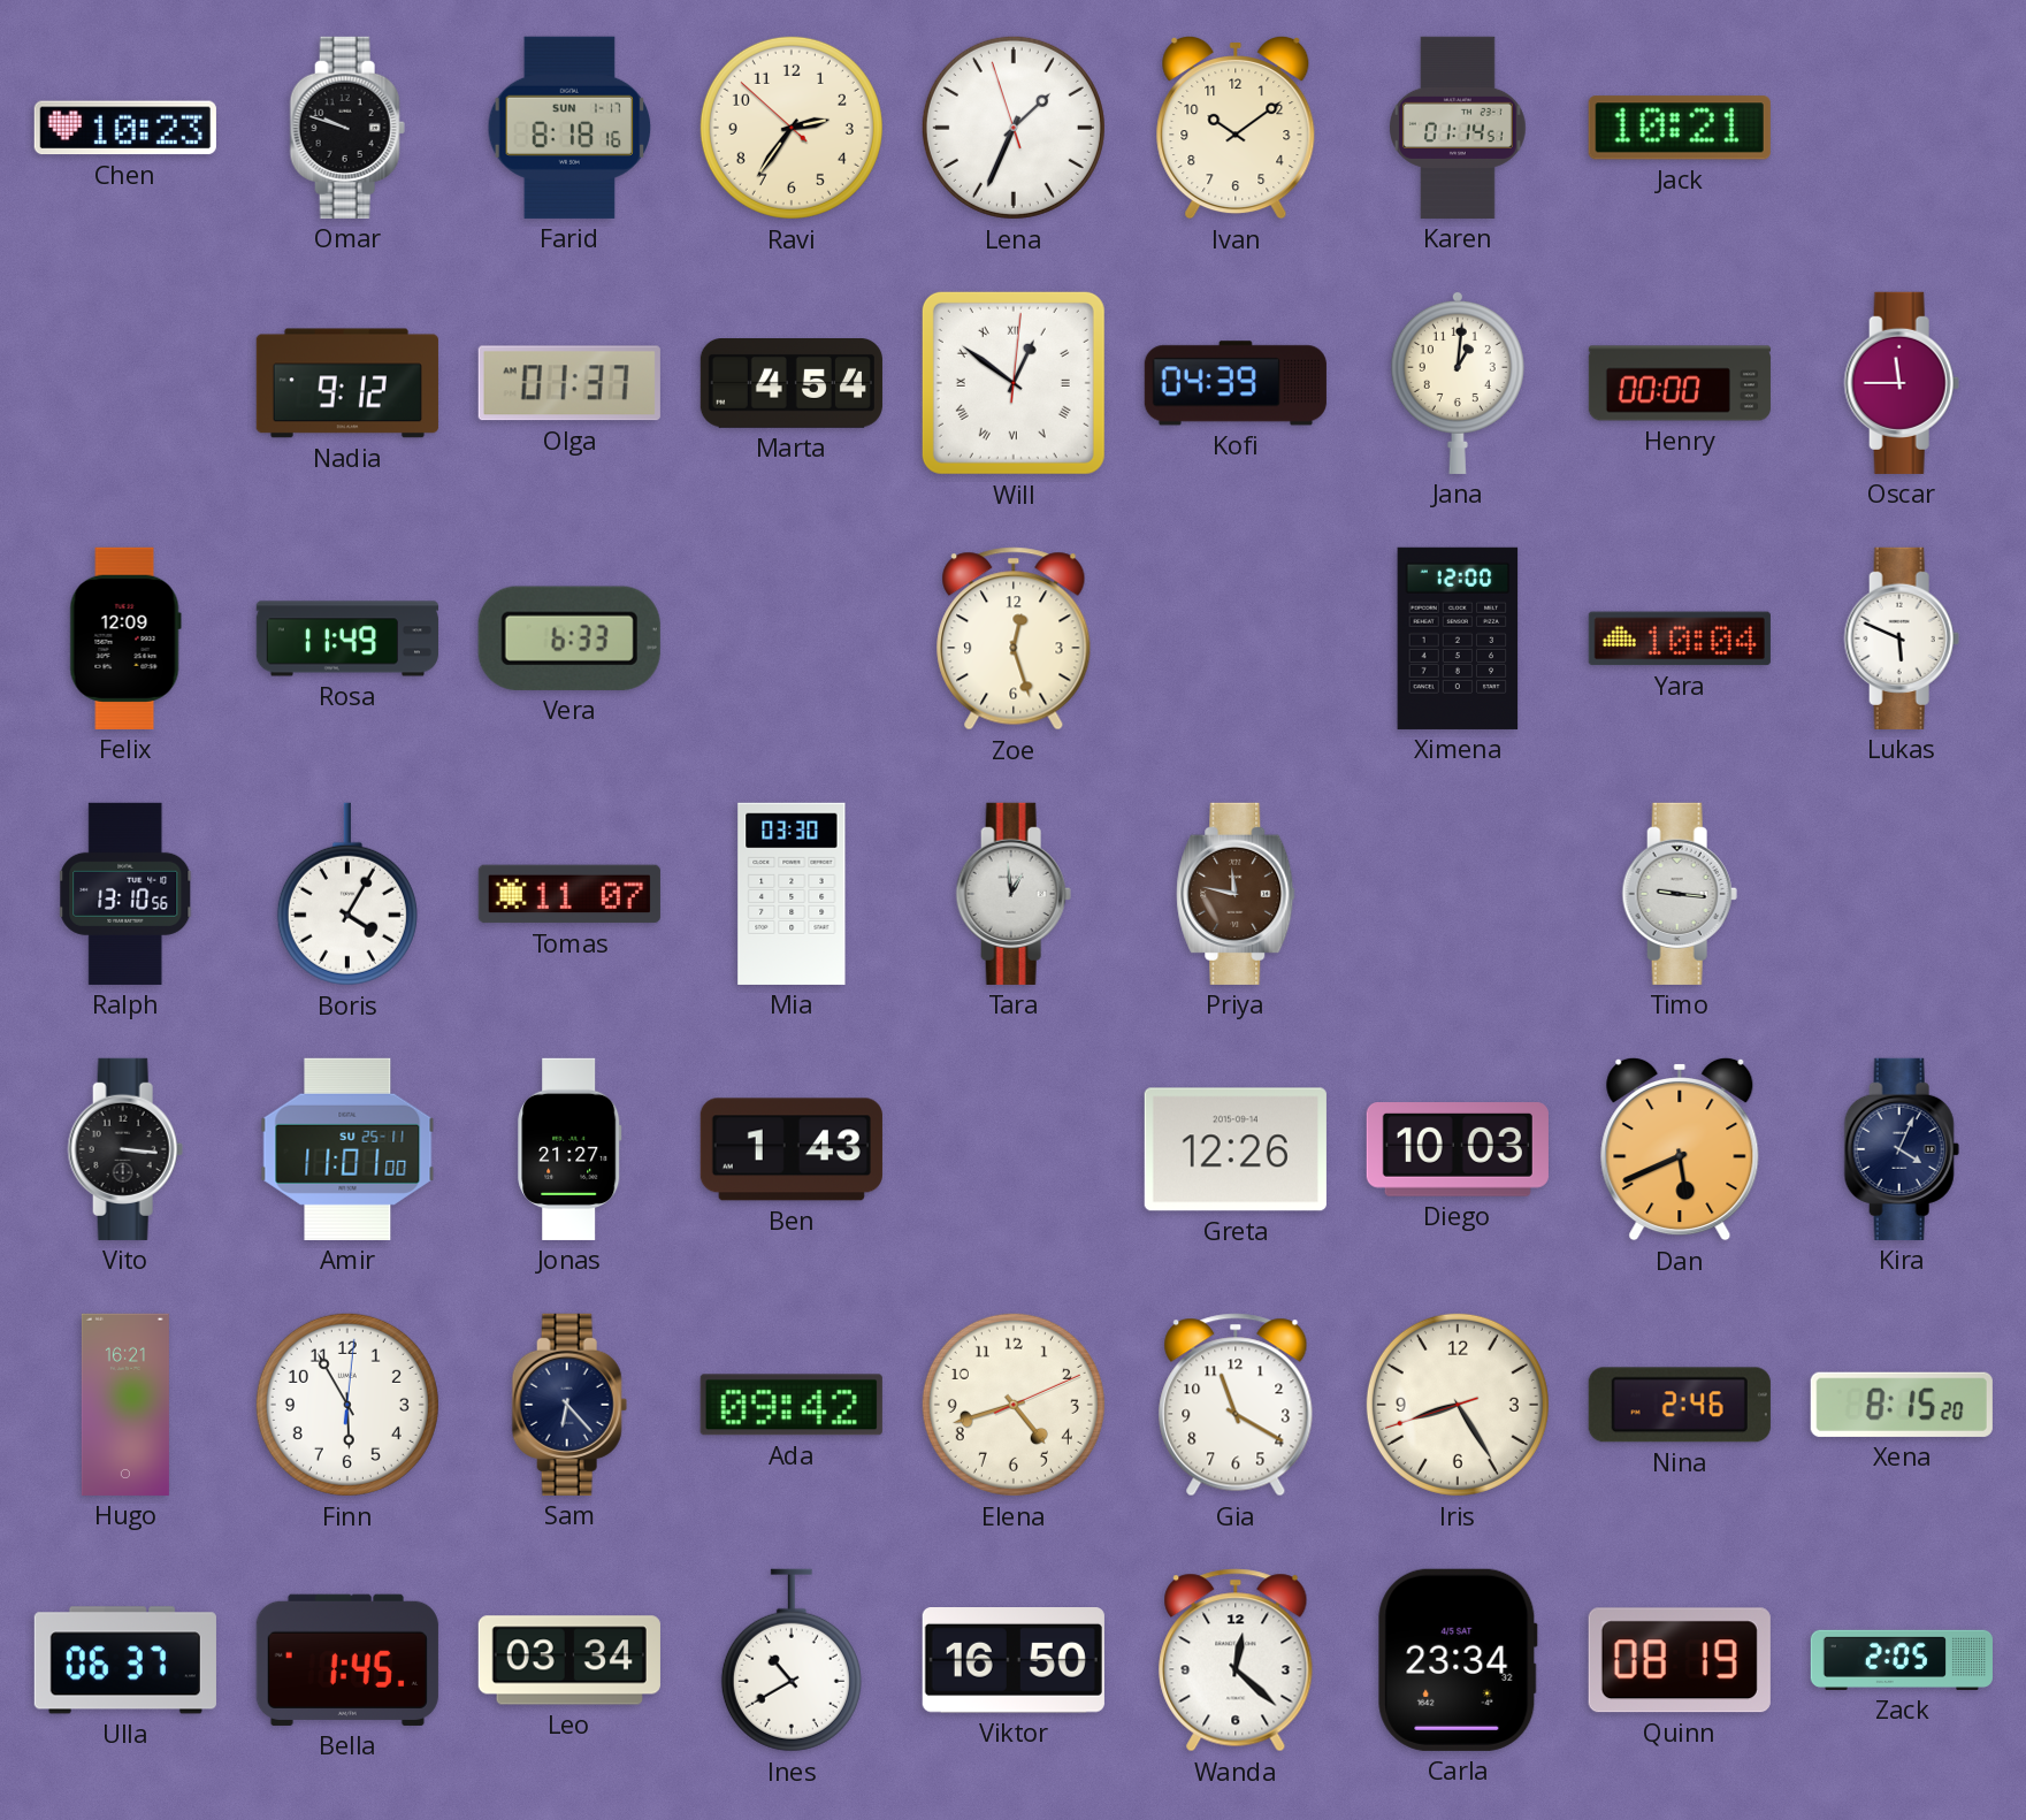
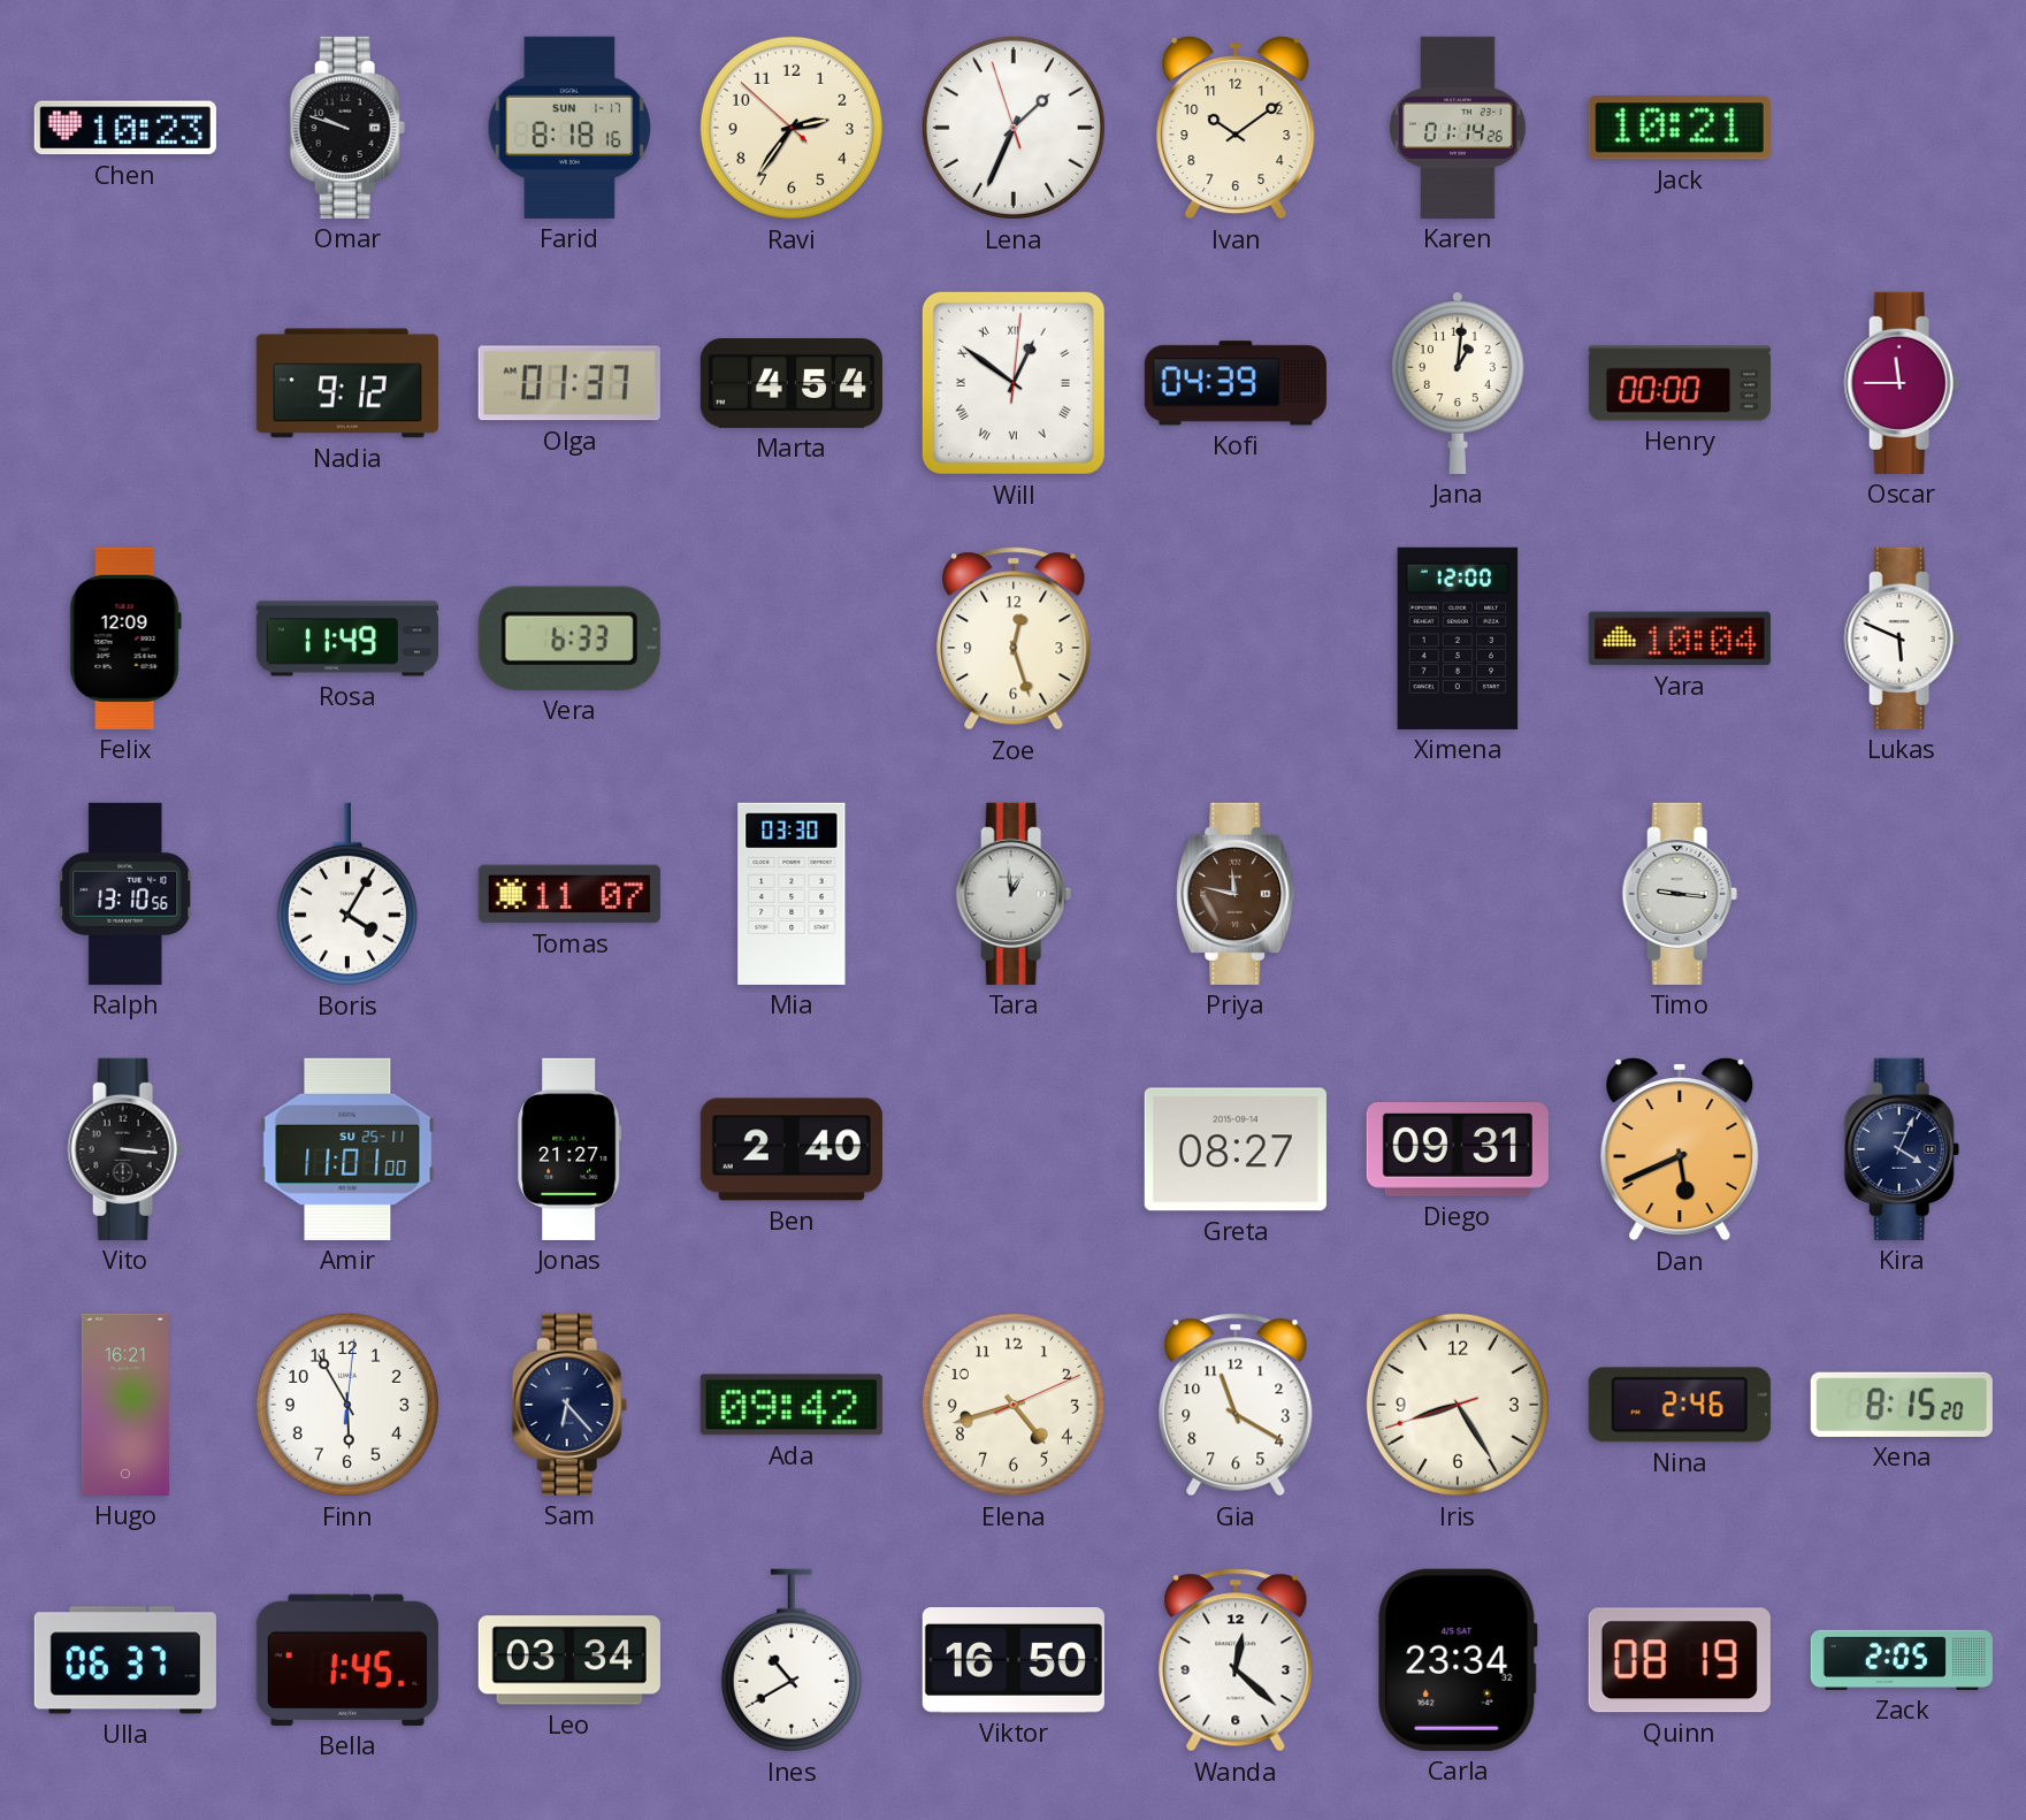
Karen: 01:14:51 -> 01:14:26
Ben: 1:43 -> 2:40
Greta: 12:26 -> 08:27
Diego: 10:03 -> 09:31
